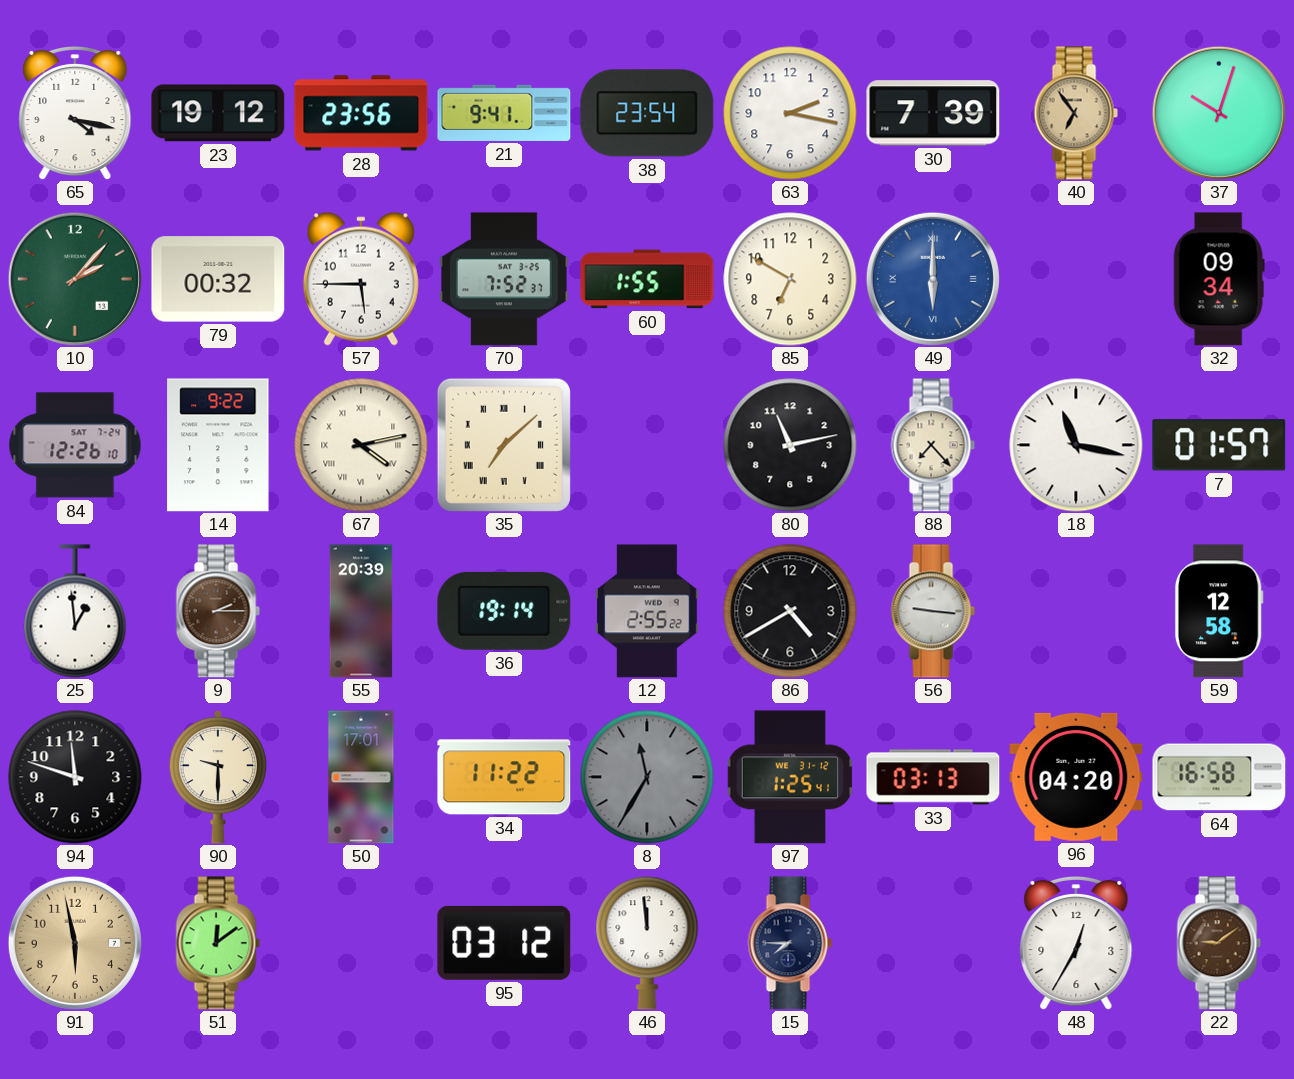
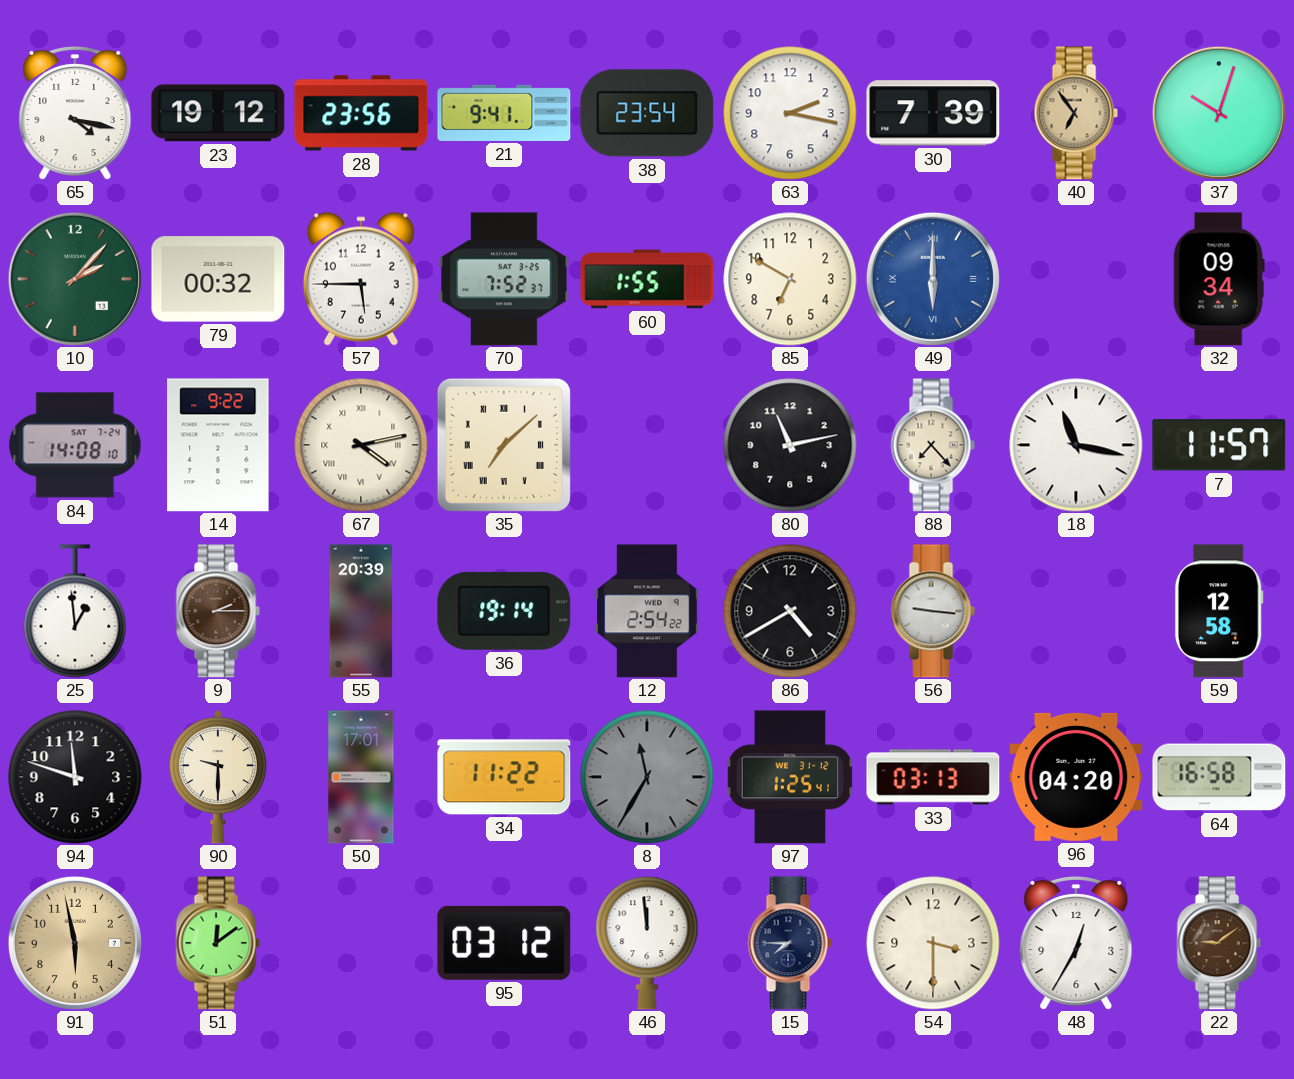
84: 12:26 -> 14:08
7: 01:57 -> 11:57
12: 2:55 -> 2:54
54: none -> 3:30
